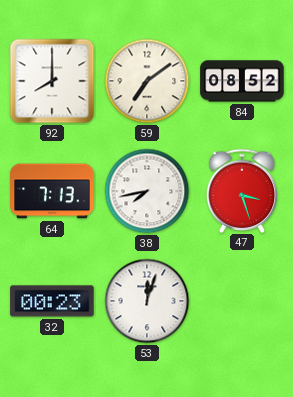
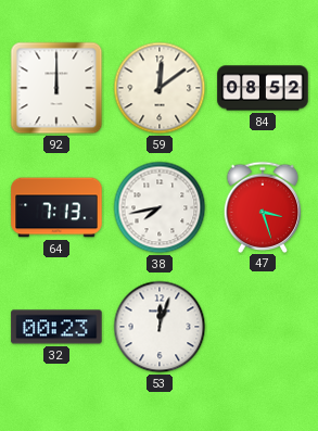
92: 8:00 -> 12:00
59: 7:09 -> 12:09
